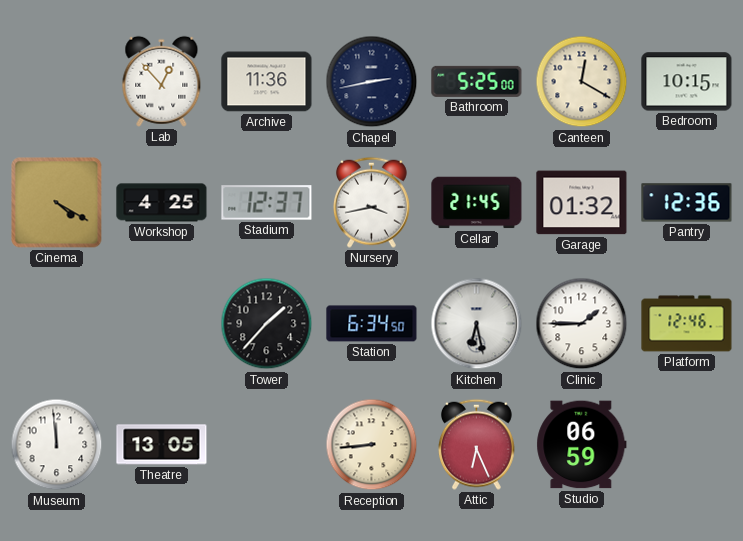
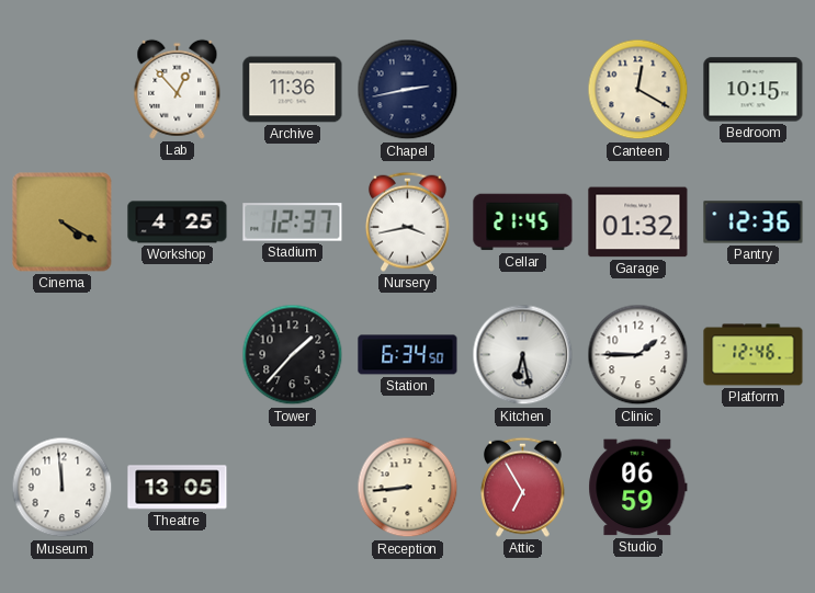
Bathroom: 5:25 -> none
Attic: 6:26 -> 6:55
